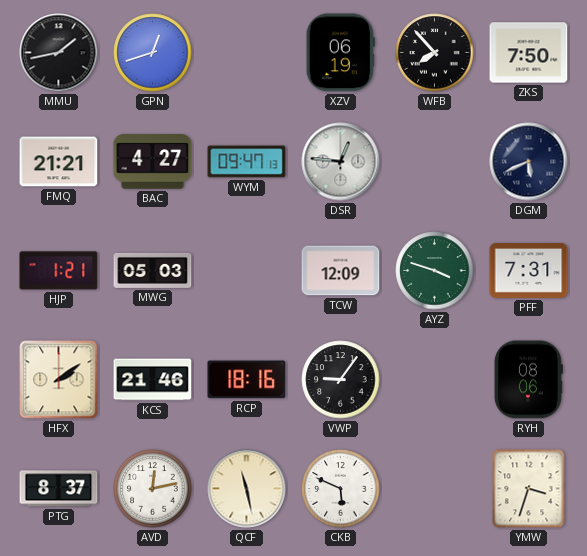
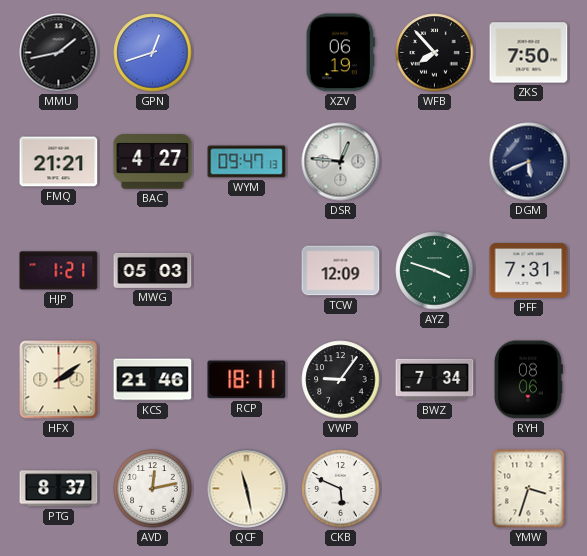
RCP: 18:16 -> 18:11
BWZ: none -> 7:34
